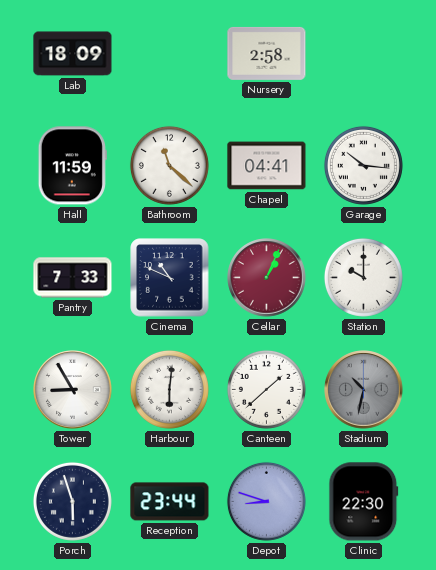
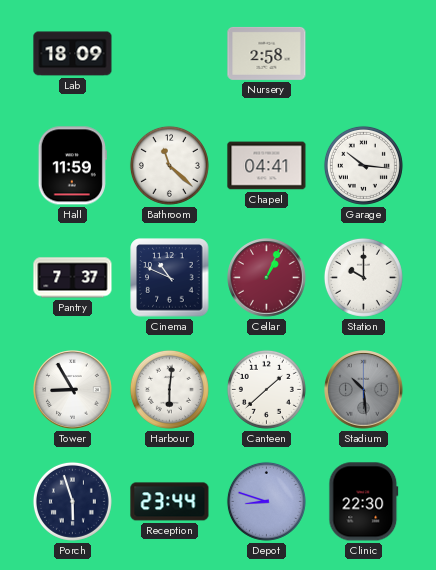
Pantry: 7:33 -> 7:37
Stadium: 10:32 -> 10:29
